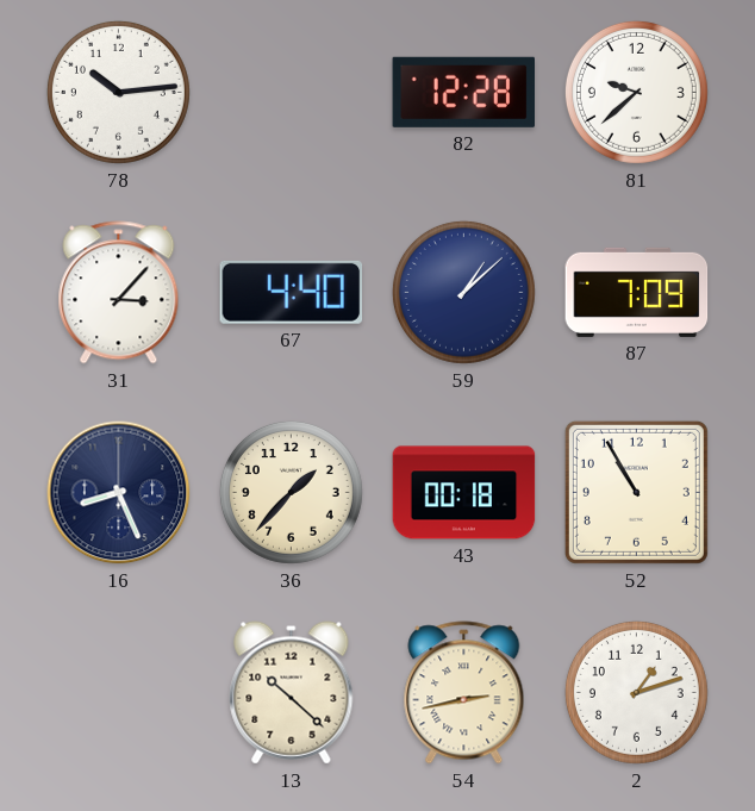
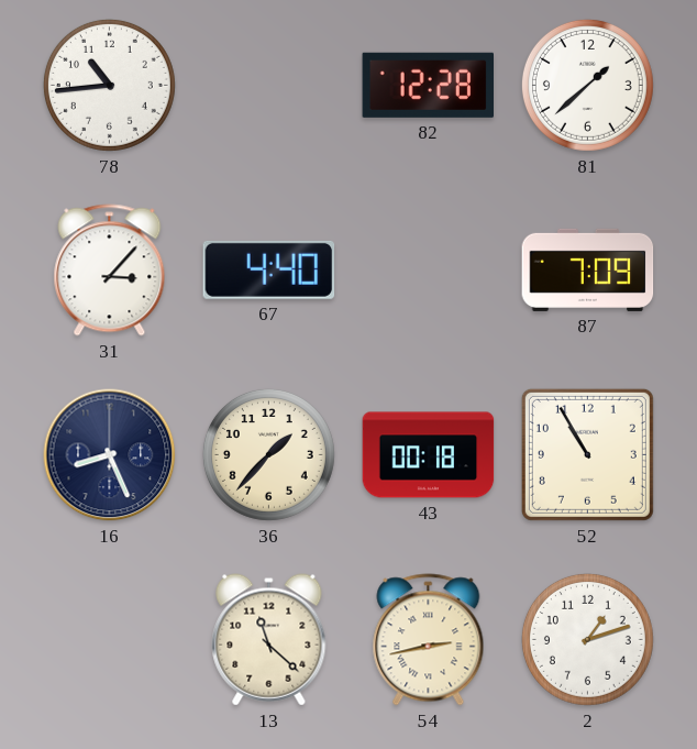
78: 10:14 -> 10:44
81: 9:38 -> 1:38
59: 1:08 -> none
13: 10:22 -> 11:22
